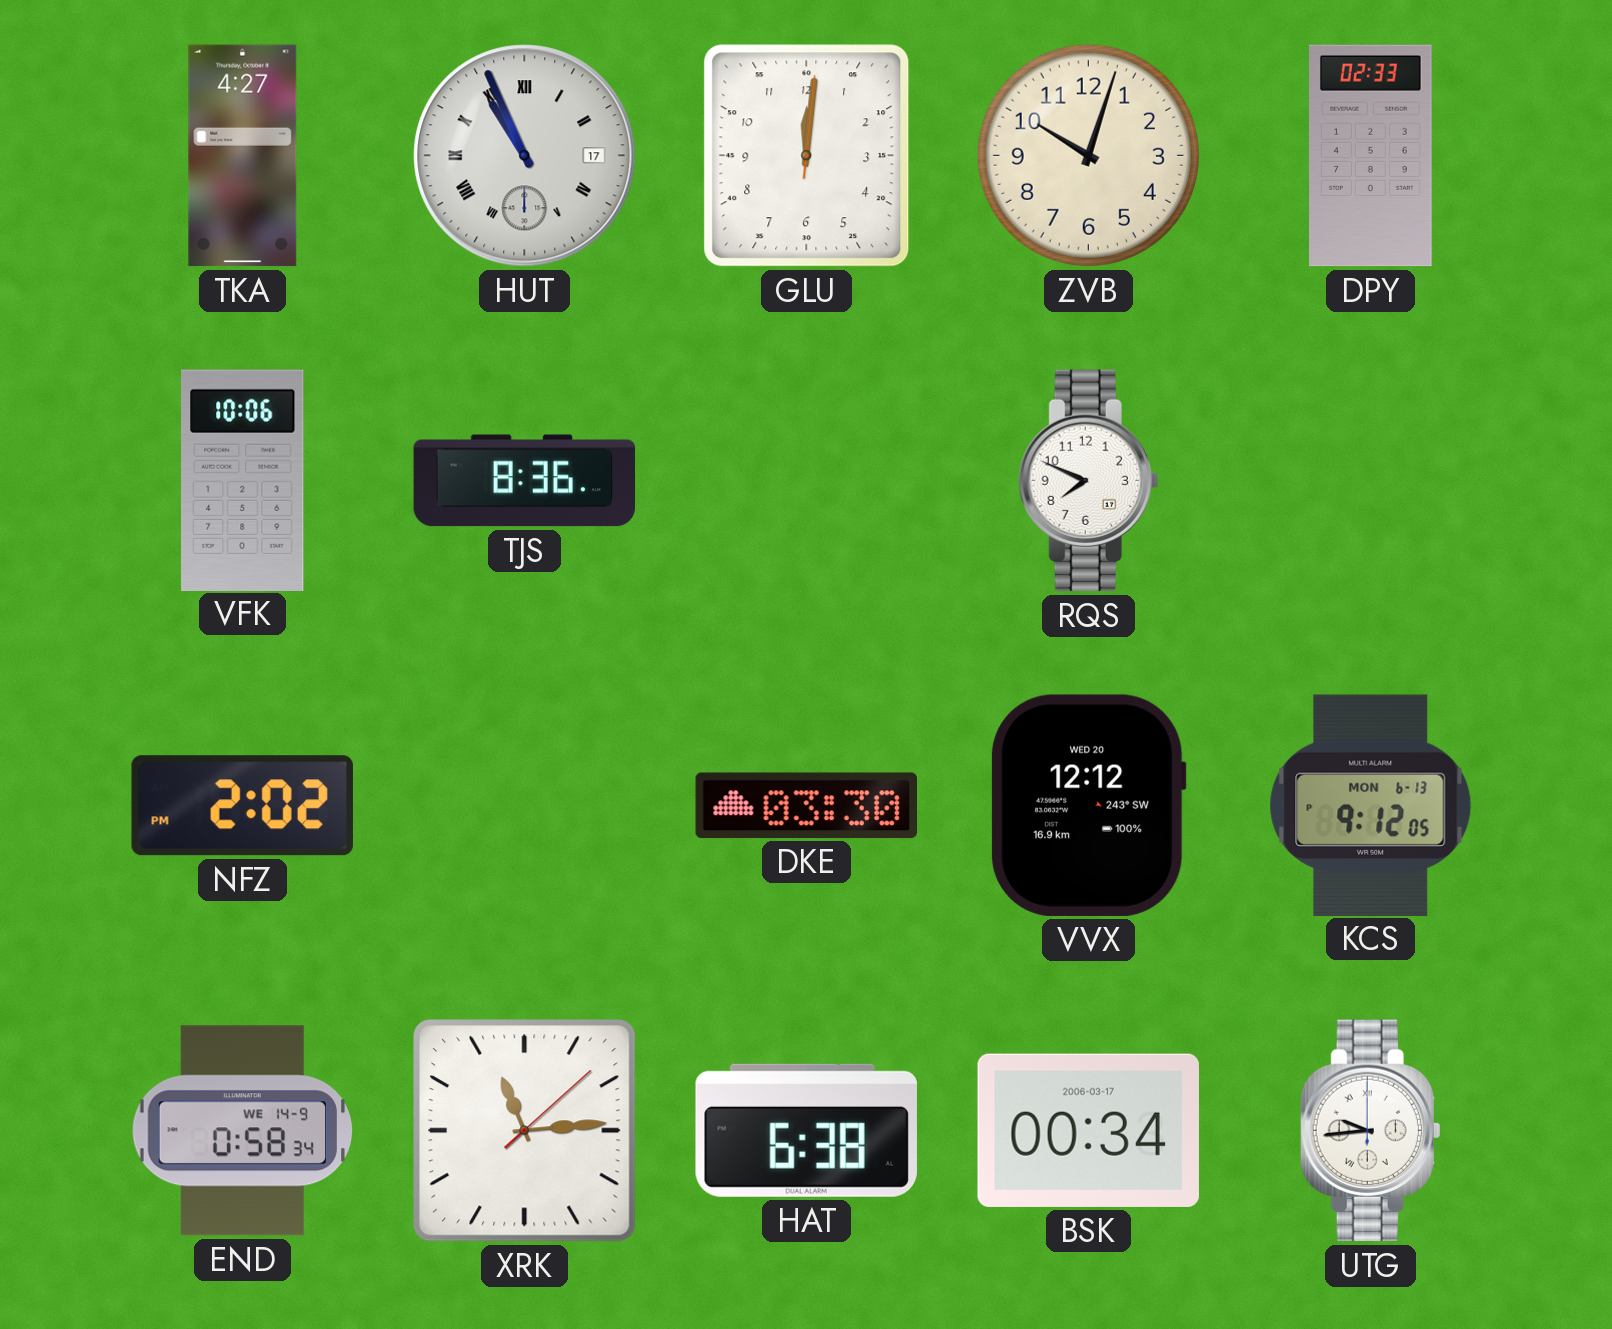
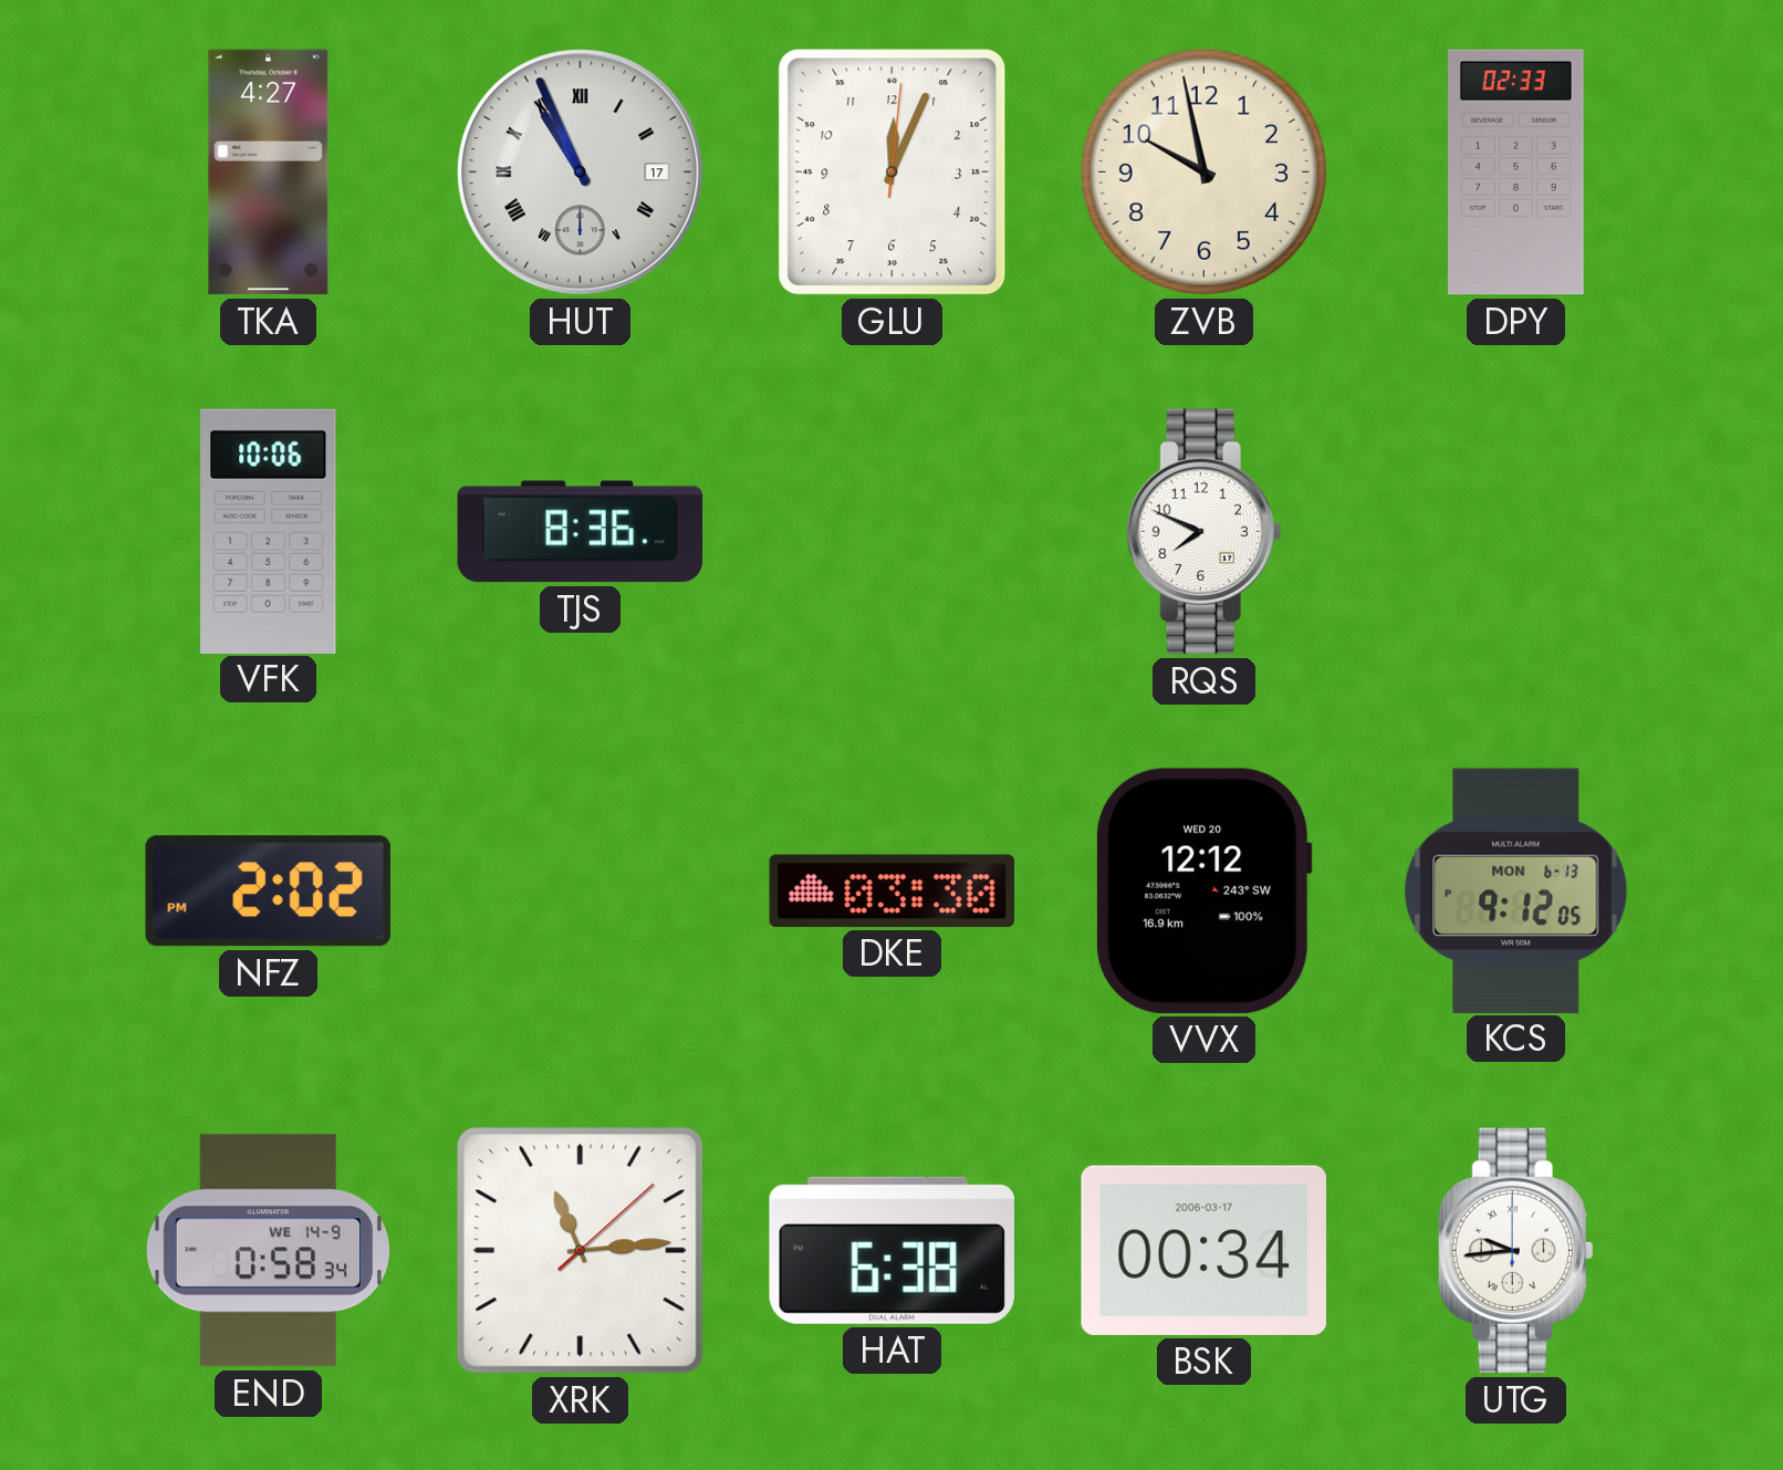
GLU: 12:01 -> 12:04
ZVB: 10:03 -> 9:58
